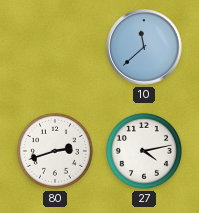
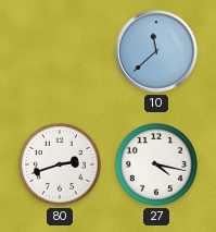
27: 4:13 -> 4:17
